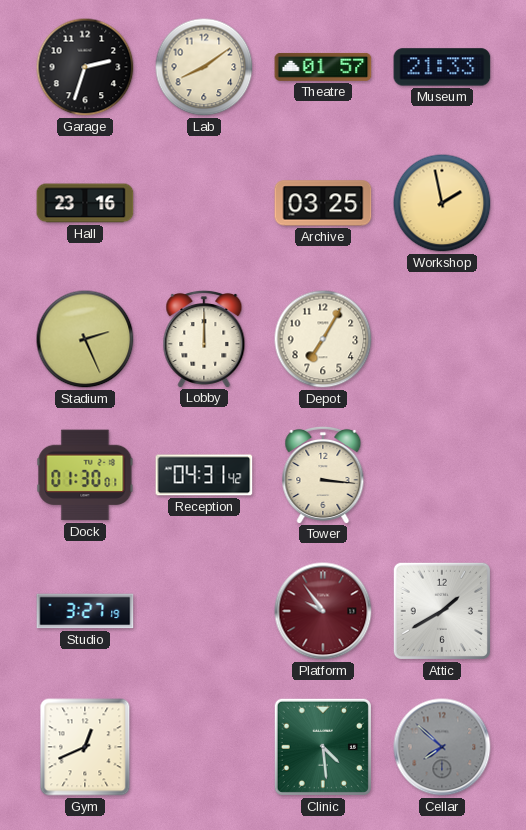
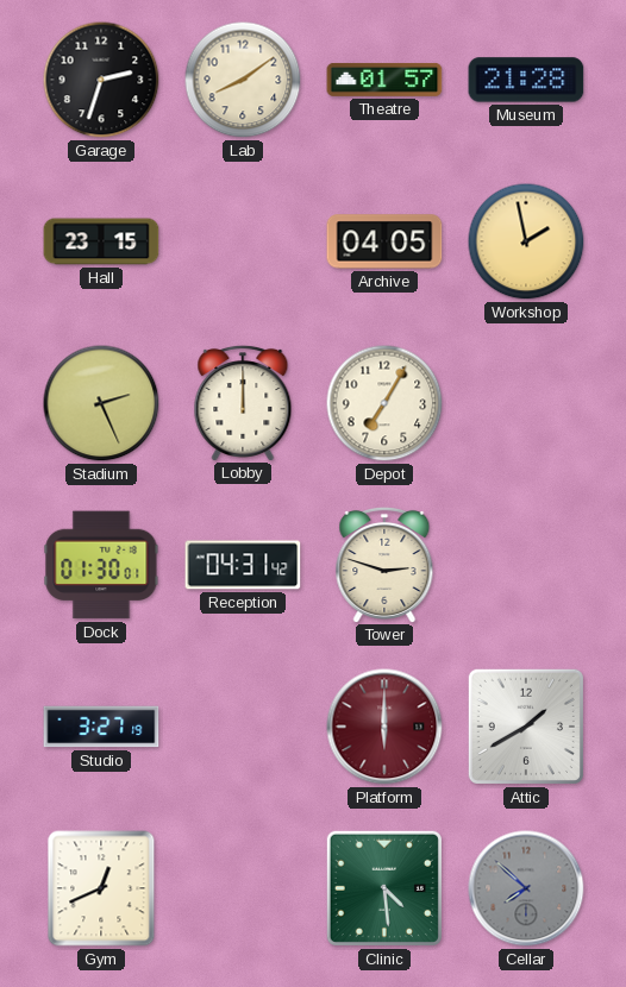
Museum: 21:33 -> 21:28
Hall: 23:16 -> 23:15
Archive: 03:25 -> 04:05
Tower: 3:16 -> 2:48
Platform: 9:54 -> 6:00
